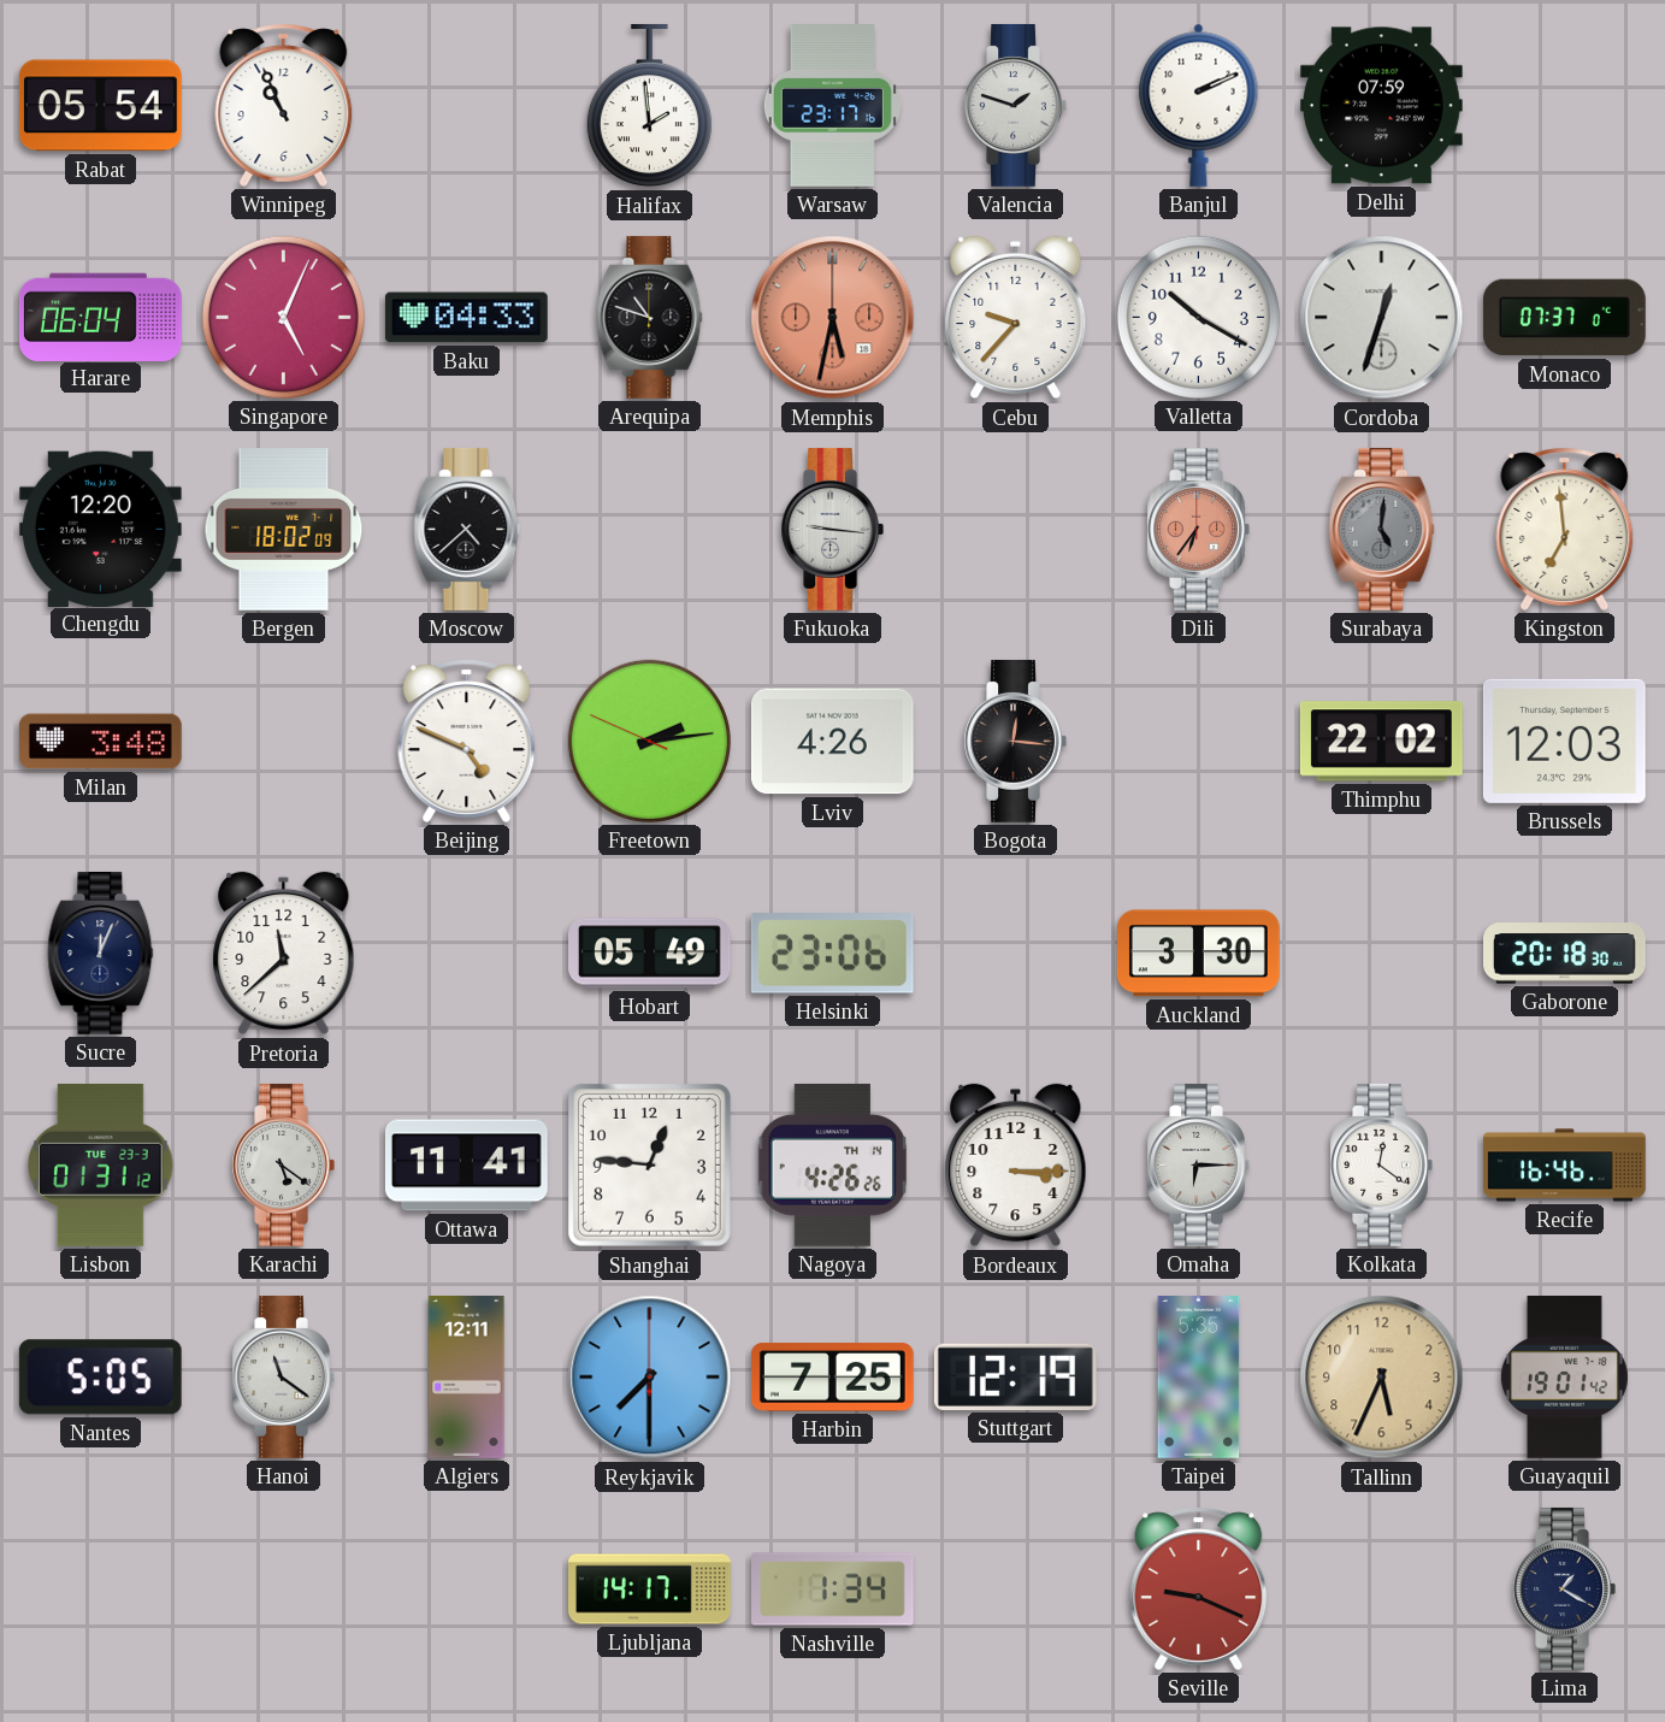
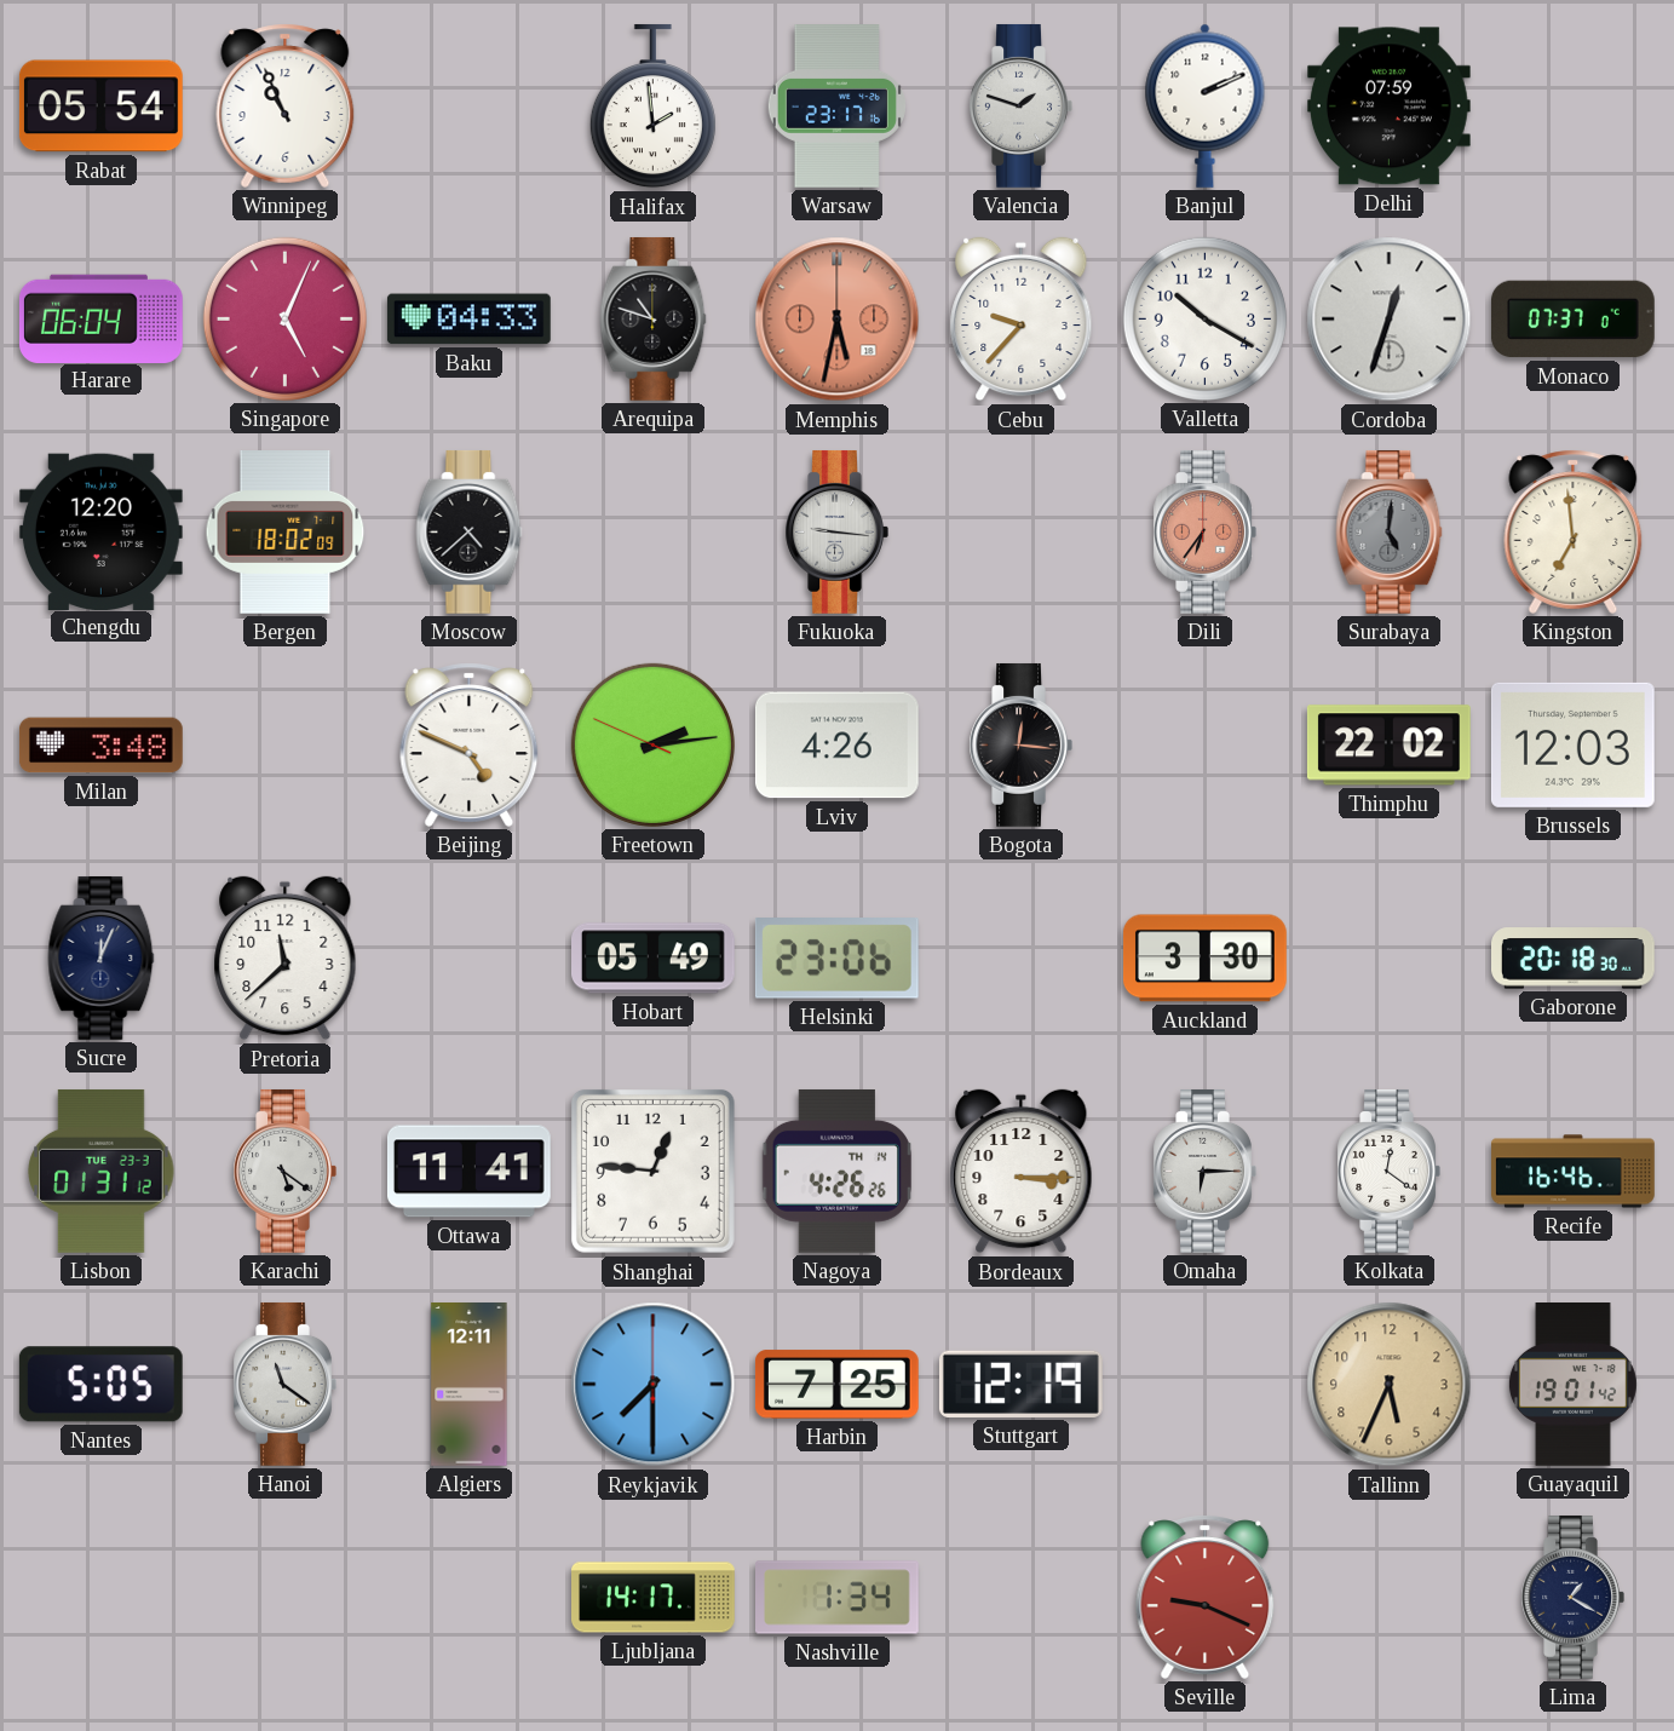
Taipei: 5:35 -> none
